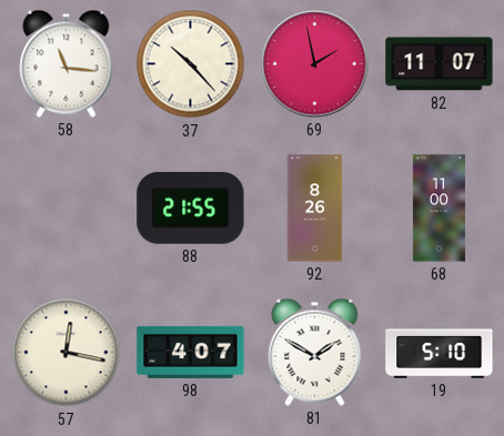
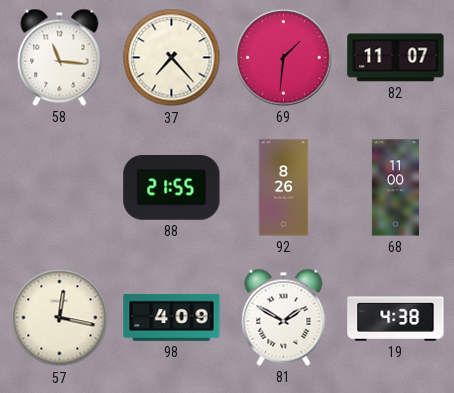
37: 10:23 -> 7:23
69: 1:58 -> 1:31
98: 4:07 -> 4:09
19: 5:10 -> 4:38
